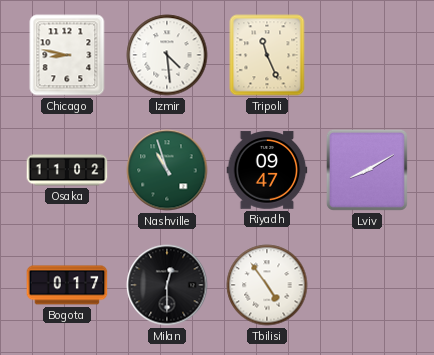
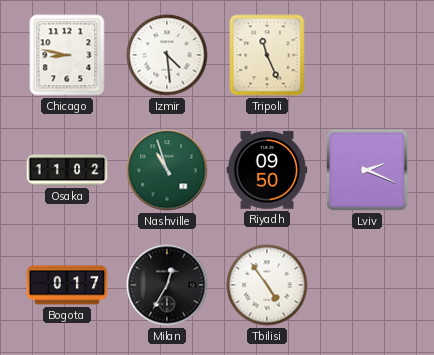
Riyadh: 09:47 -> 09:50
Lviv: 8:10 -> 2:19
Milan: 12:30 -> 12:35
